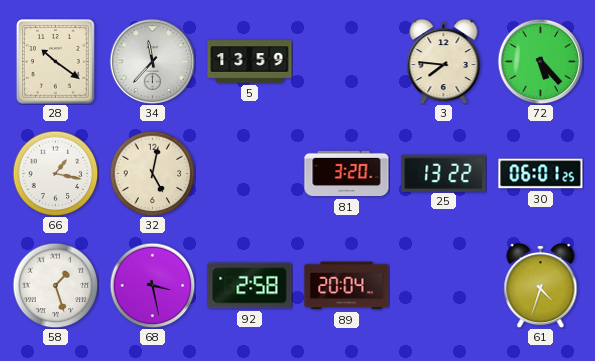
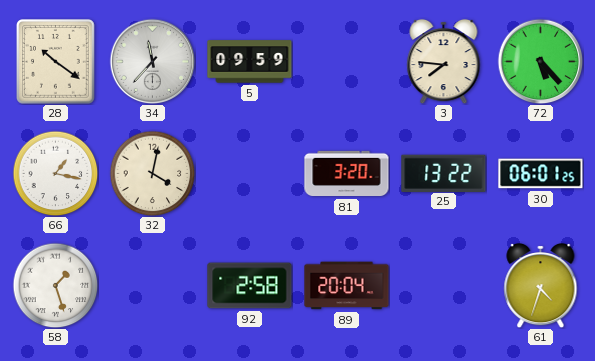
5: 13:59 -> 09:59
32: 5:02 -> 4:02
68: 3:28 -> none
